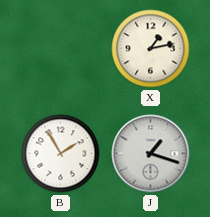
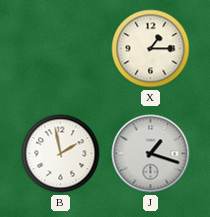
X: 1:13 -> 1:15
B: 1:55 -> 1:58
